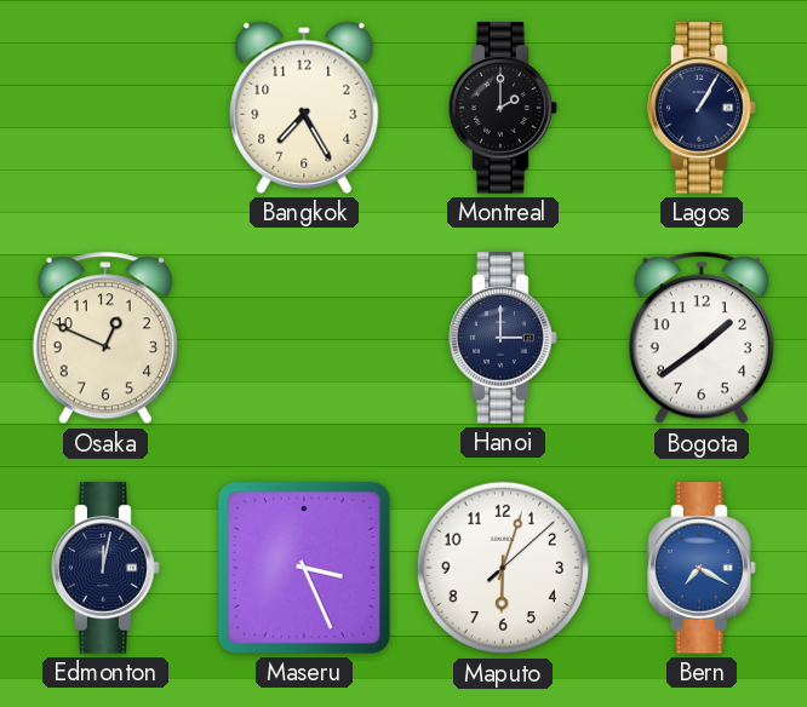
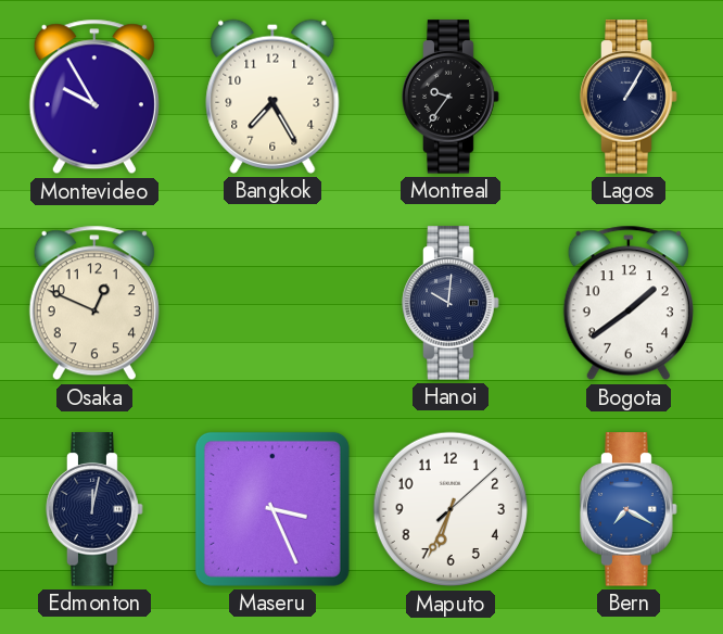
Montevideo: none -> 9:55
Montreal: 2:00 -> 9:36
Hanoi: 3:00 -> 10:01
Maputo: 6:03 -> 6:34
